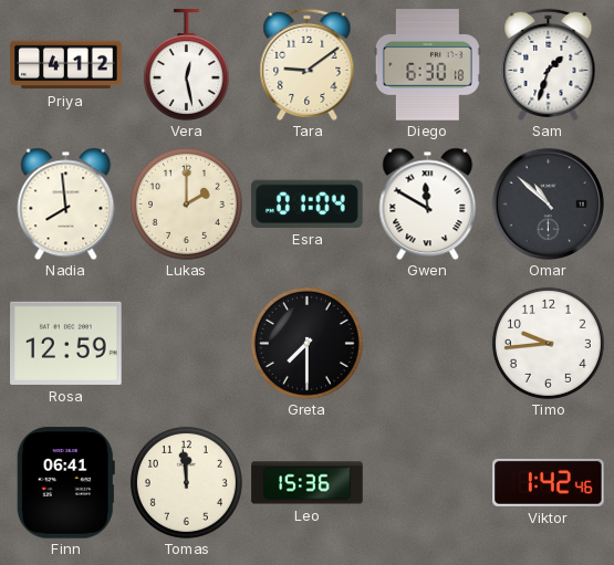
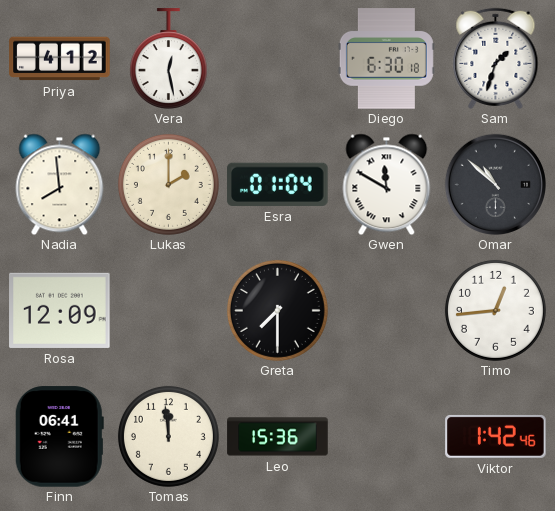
Tara: 9:09 -> none
Rosa: 12:59 -> 12:09
Timo: 9:44 -> 12:44
